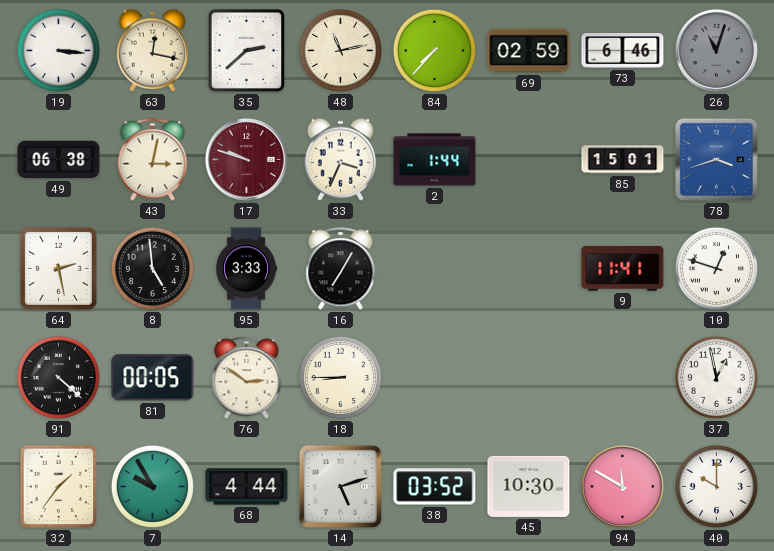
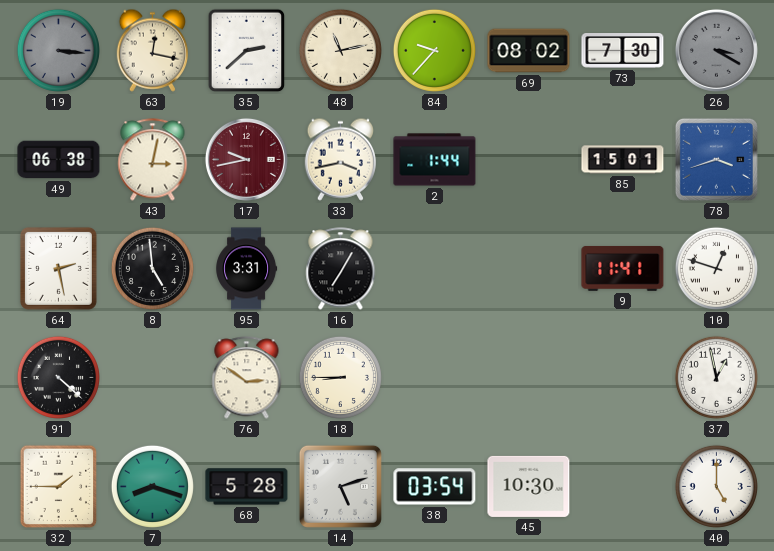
19 dial: white -> grey
84: 7:37 -> 9:37
69: 02:59 -> 08:02
73: 6:46 -> 7:30
26: 11:03 -> 3:20
17: 9:48 -> 9:43
33: 3:34 -> 3:43
95: 3:33 -> 3:31
81: 00:05 -> none
32: 1:36 -> 1:45
7: 9:55 -> 8:18
68: 4:44 -> 5:28
38: 03:52 -> 03:54
94: 11:50 -> none
40: 10:00 -> 5:00
